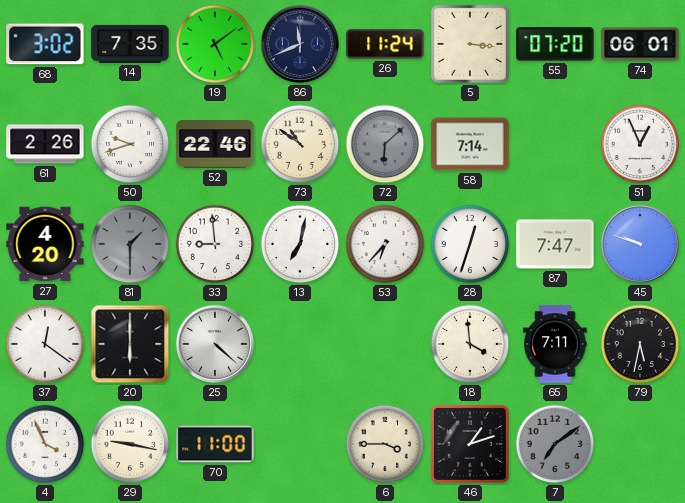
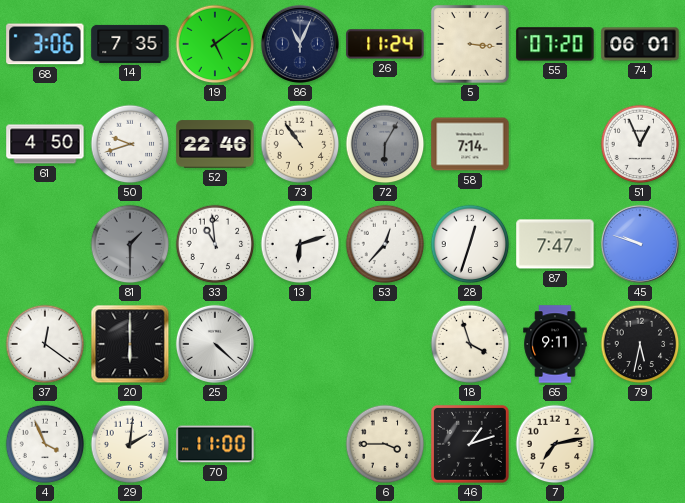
68: 3:02 -> 3:06
86: 11:41 -> 11:04
61: 2:26 -> 4:50
73: 10:51 -> 10:54
72: 6:08 -> 6:05
27: 4:20 -> none
33: 8:59 -> 10:59
13: 7:02 -> 6:12
53: 6:37 -> 12:37
18: 3:59 -> 3:57
65: 7:11 -> 9:11
29: 9:17 -> 2:01
7: 7:09 -> 7:13
7 dial: grey -> cream
